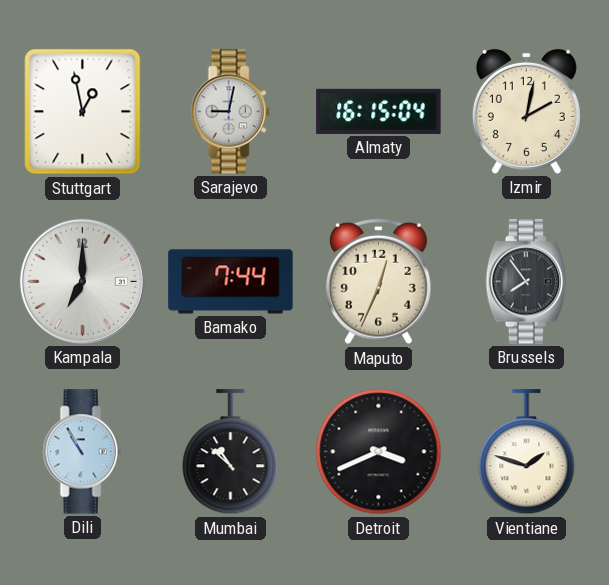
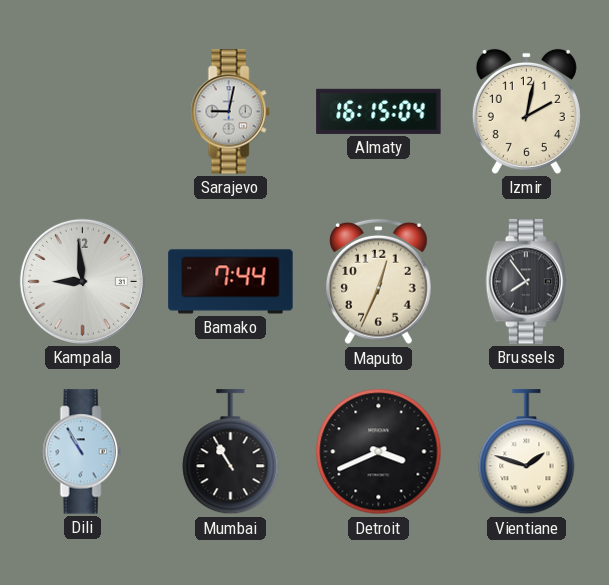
Stuttgart: 12:58 -> none
Kampala: 7:00 -> 8:59
Mumbai: 10:52 -> 10:55
